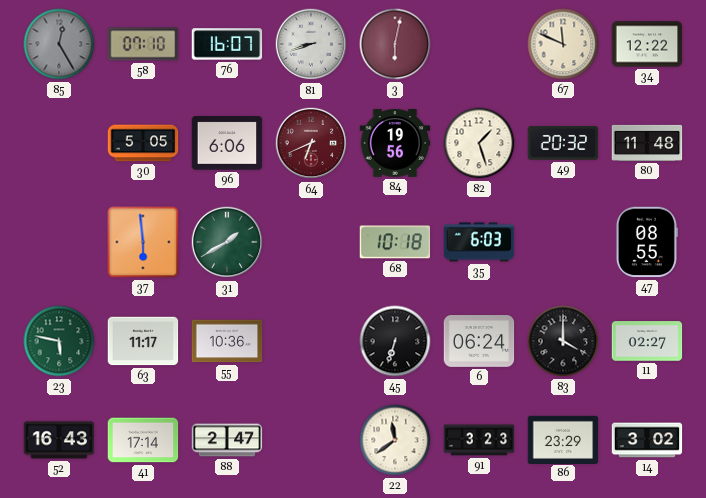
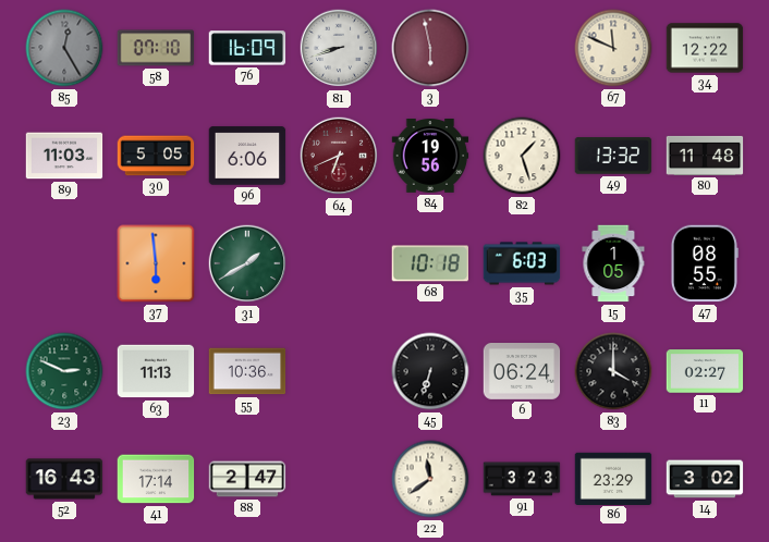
76: 16:07 -> 16:09
3: 6:02 -> 5:58
89: none -> 11:03
49: 20:32 -> 13:32
15: none -> 1:05
23: 5:47 -> 2:49
63: 11:17 -> 11:13
